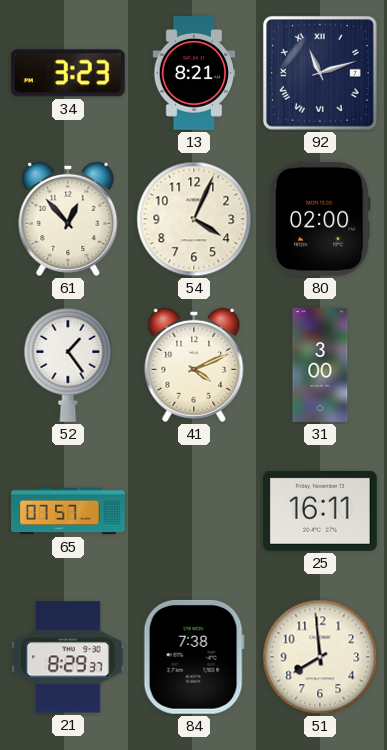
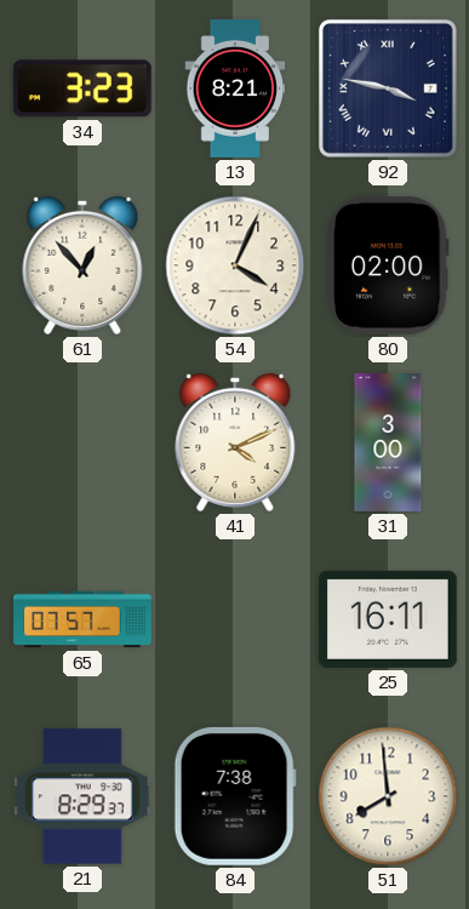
92: 11:12 -> 3:47
52: 1:24 -> none
